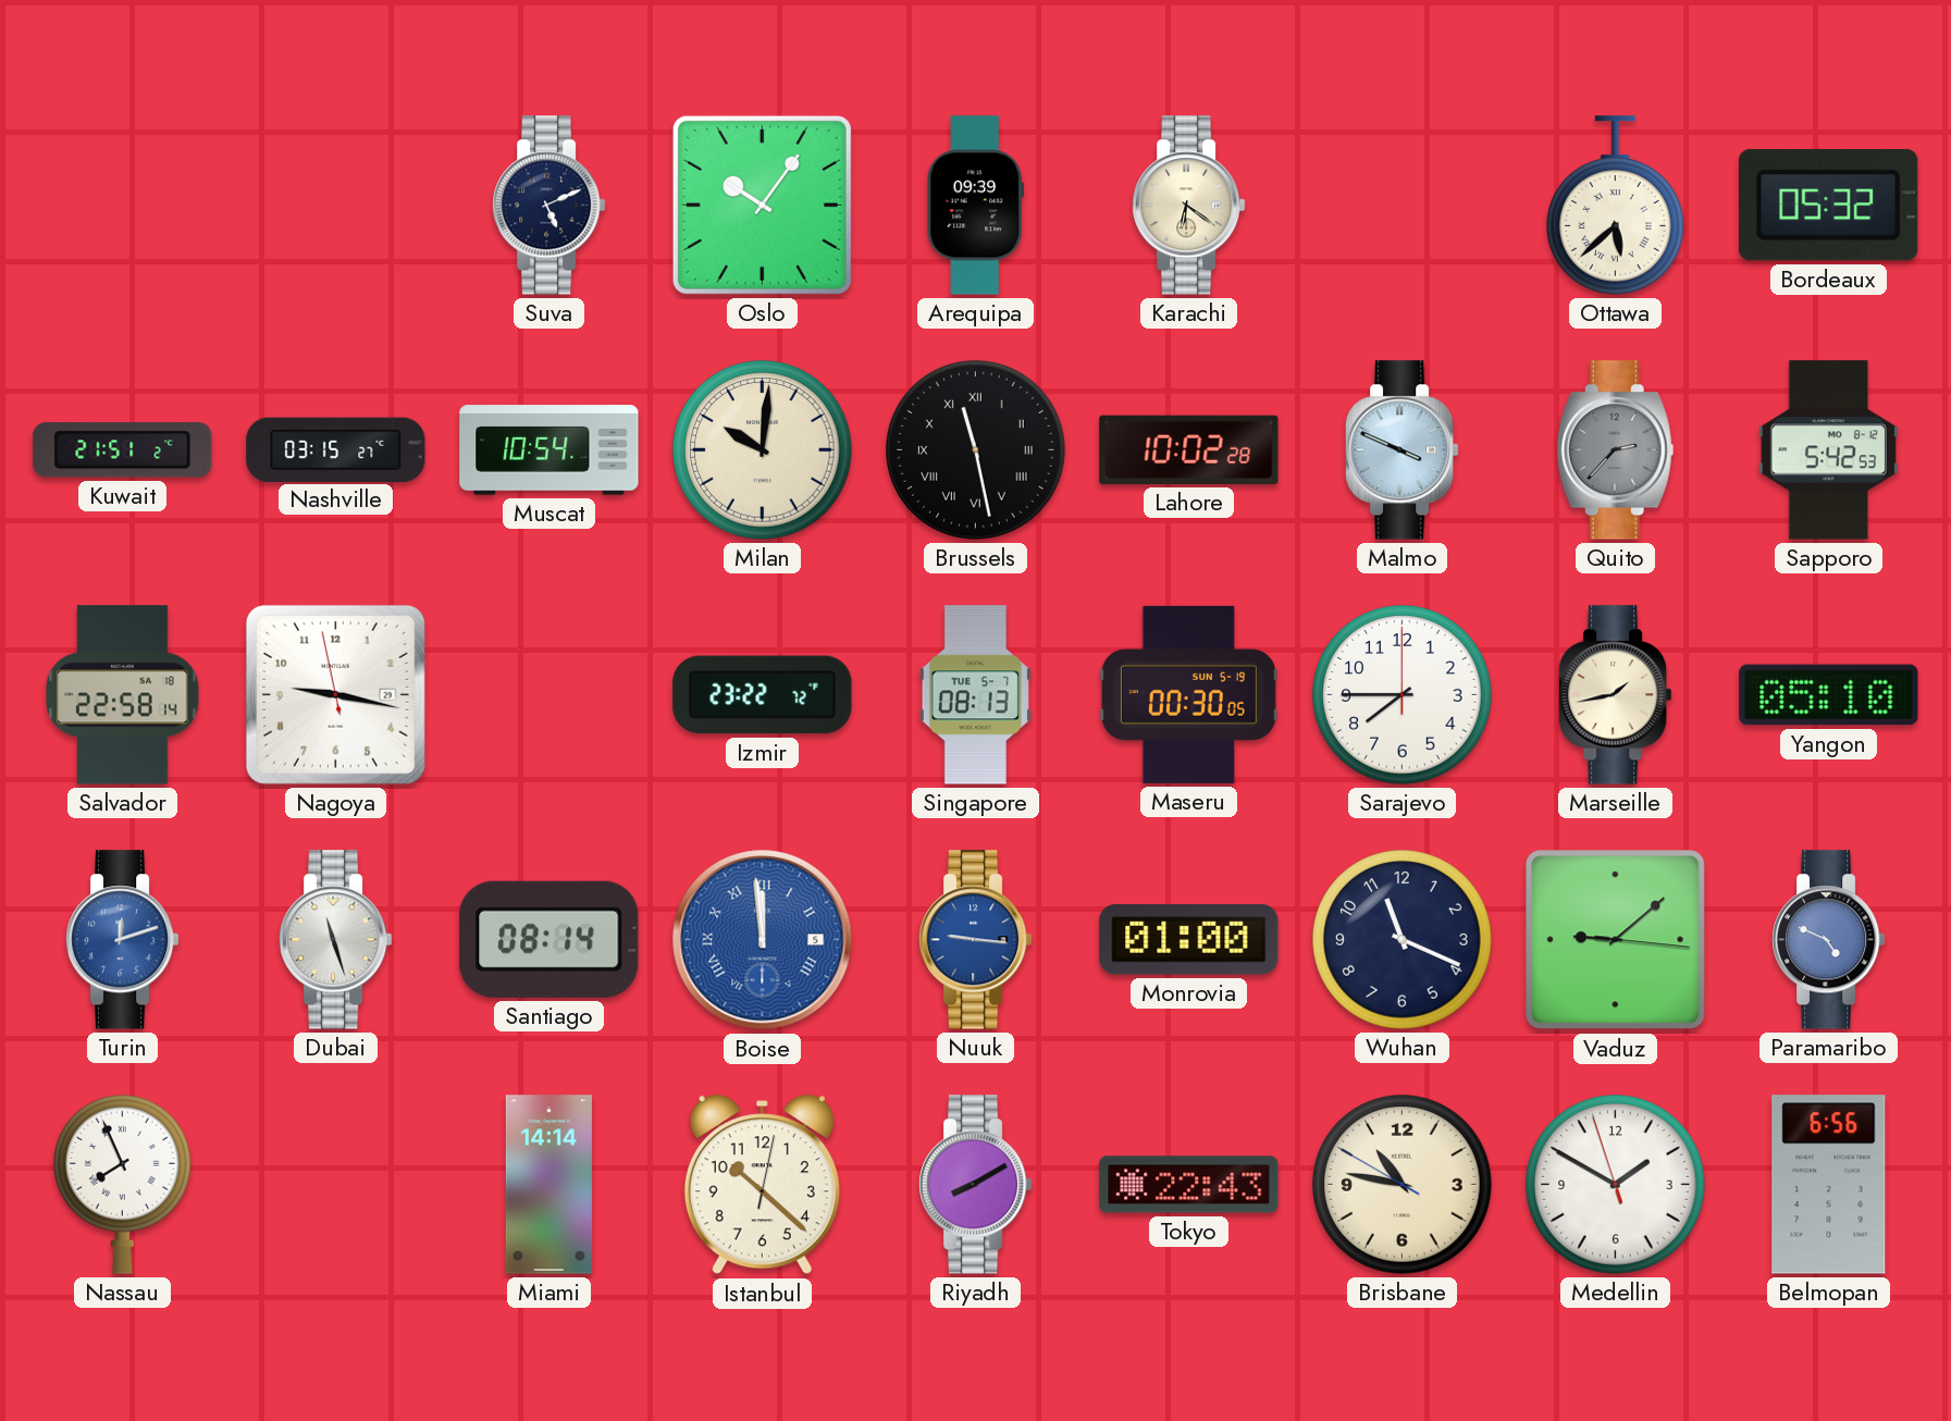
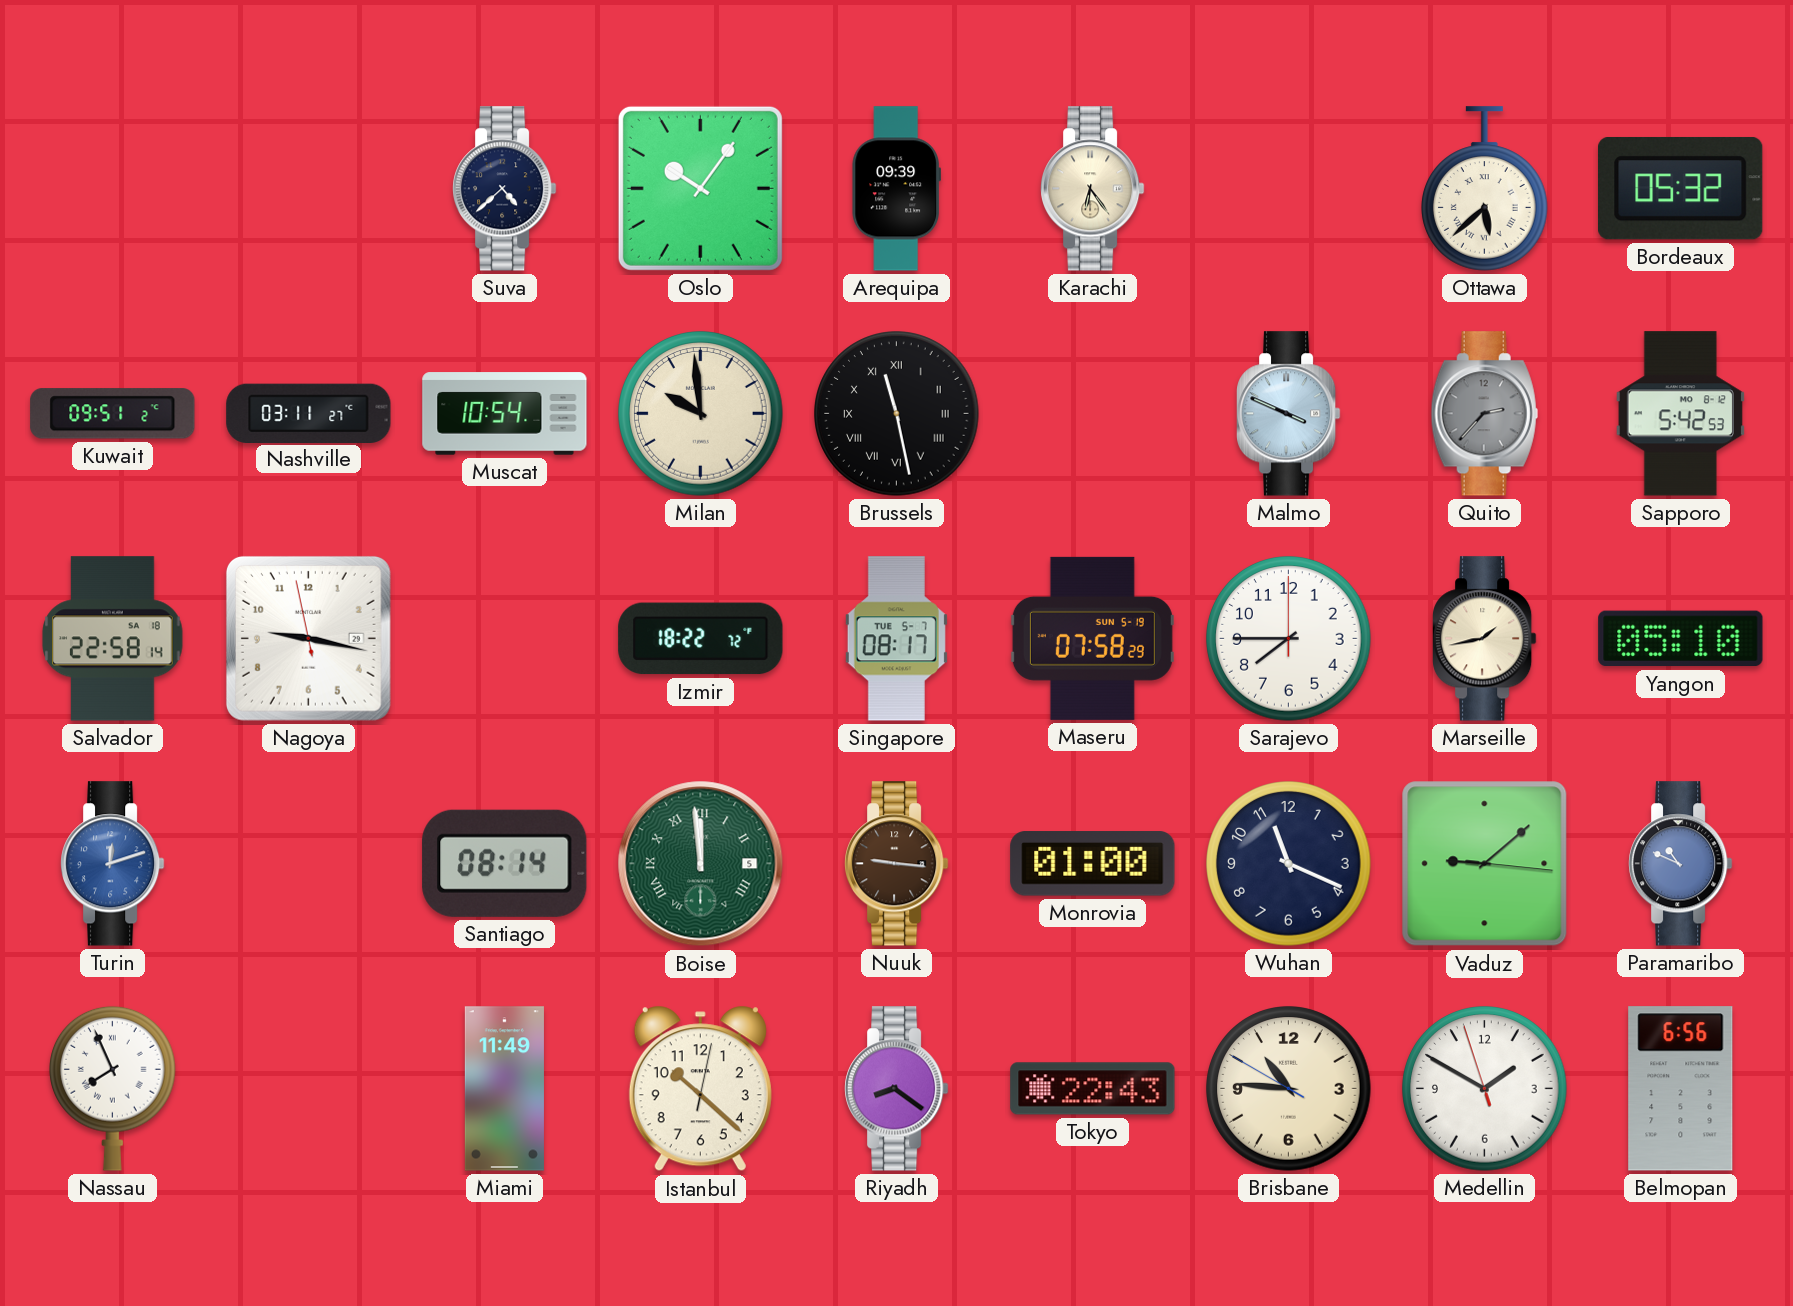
Suva: 5:11 -> 4:38
Karachi: 6:21 -> 6:24
Kuwait: 21:51 -> 09:51
Nashville: 03:15 -> 03:11
Milan: 10:01 -> 9:59
Lahore: 10:02 -> none
Izmir: 23:22 -> 18:22
Singapore: 08:13 -> 08:17
Maseru: 00:30 -> 07:58
Dubai: 11:27 -> none
Boise dial: blue -> green
Nuuk dial: blue -> brown
Paramaribo: 4:49 -> 10:49
Miami: 14:14 -> 11:49
Riyadh: 8:10 -> 8:21
Brisbane: 10:46 -> 10:45
